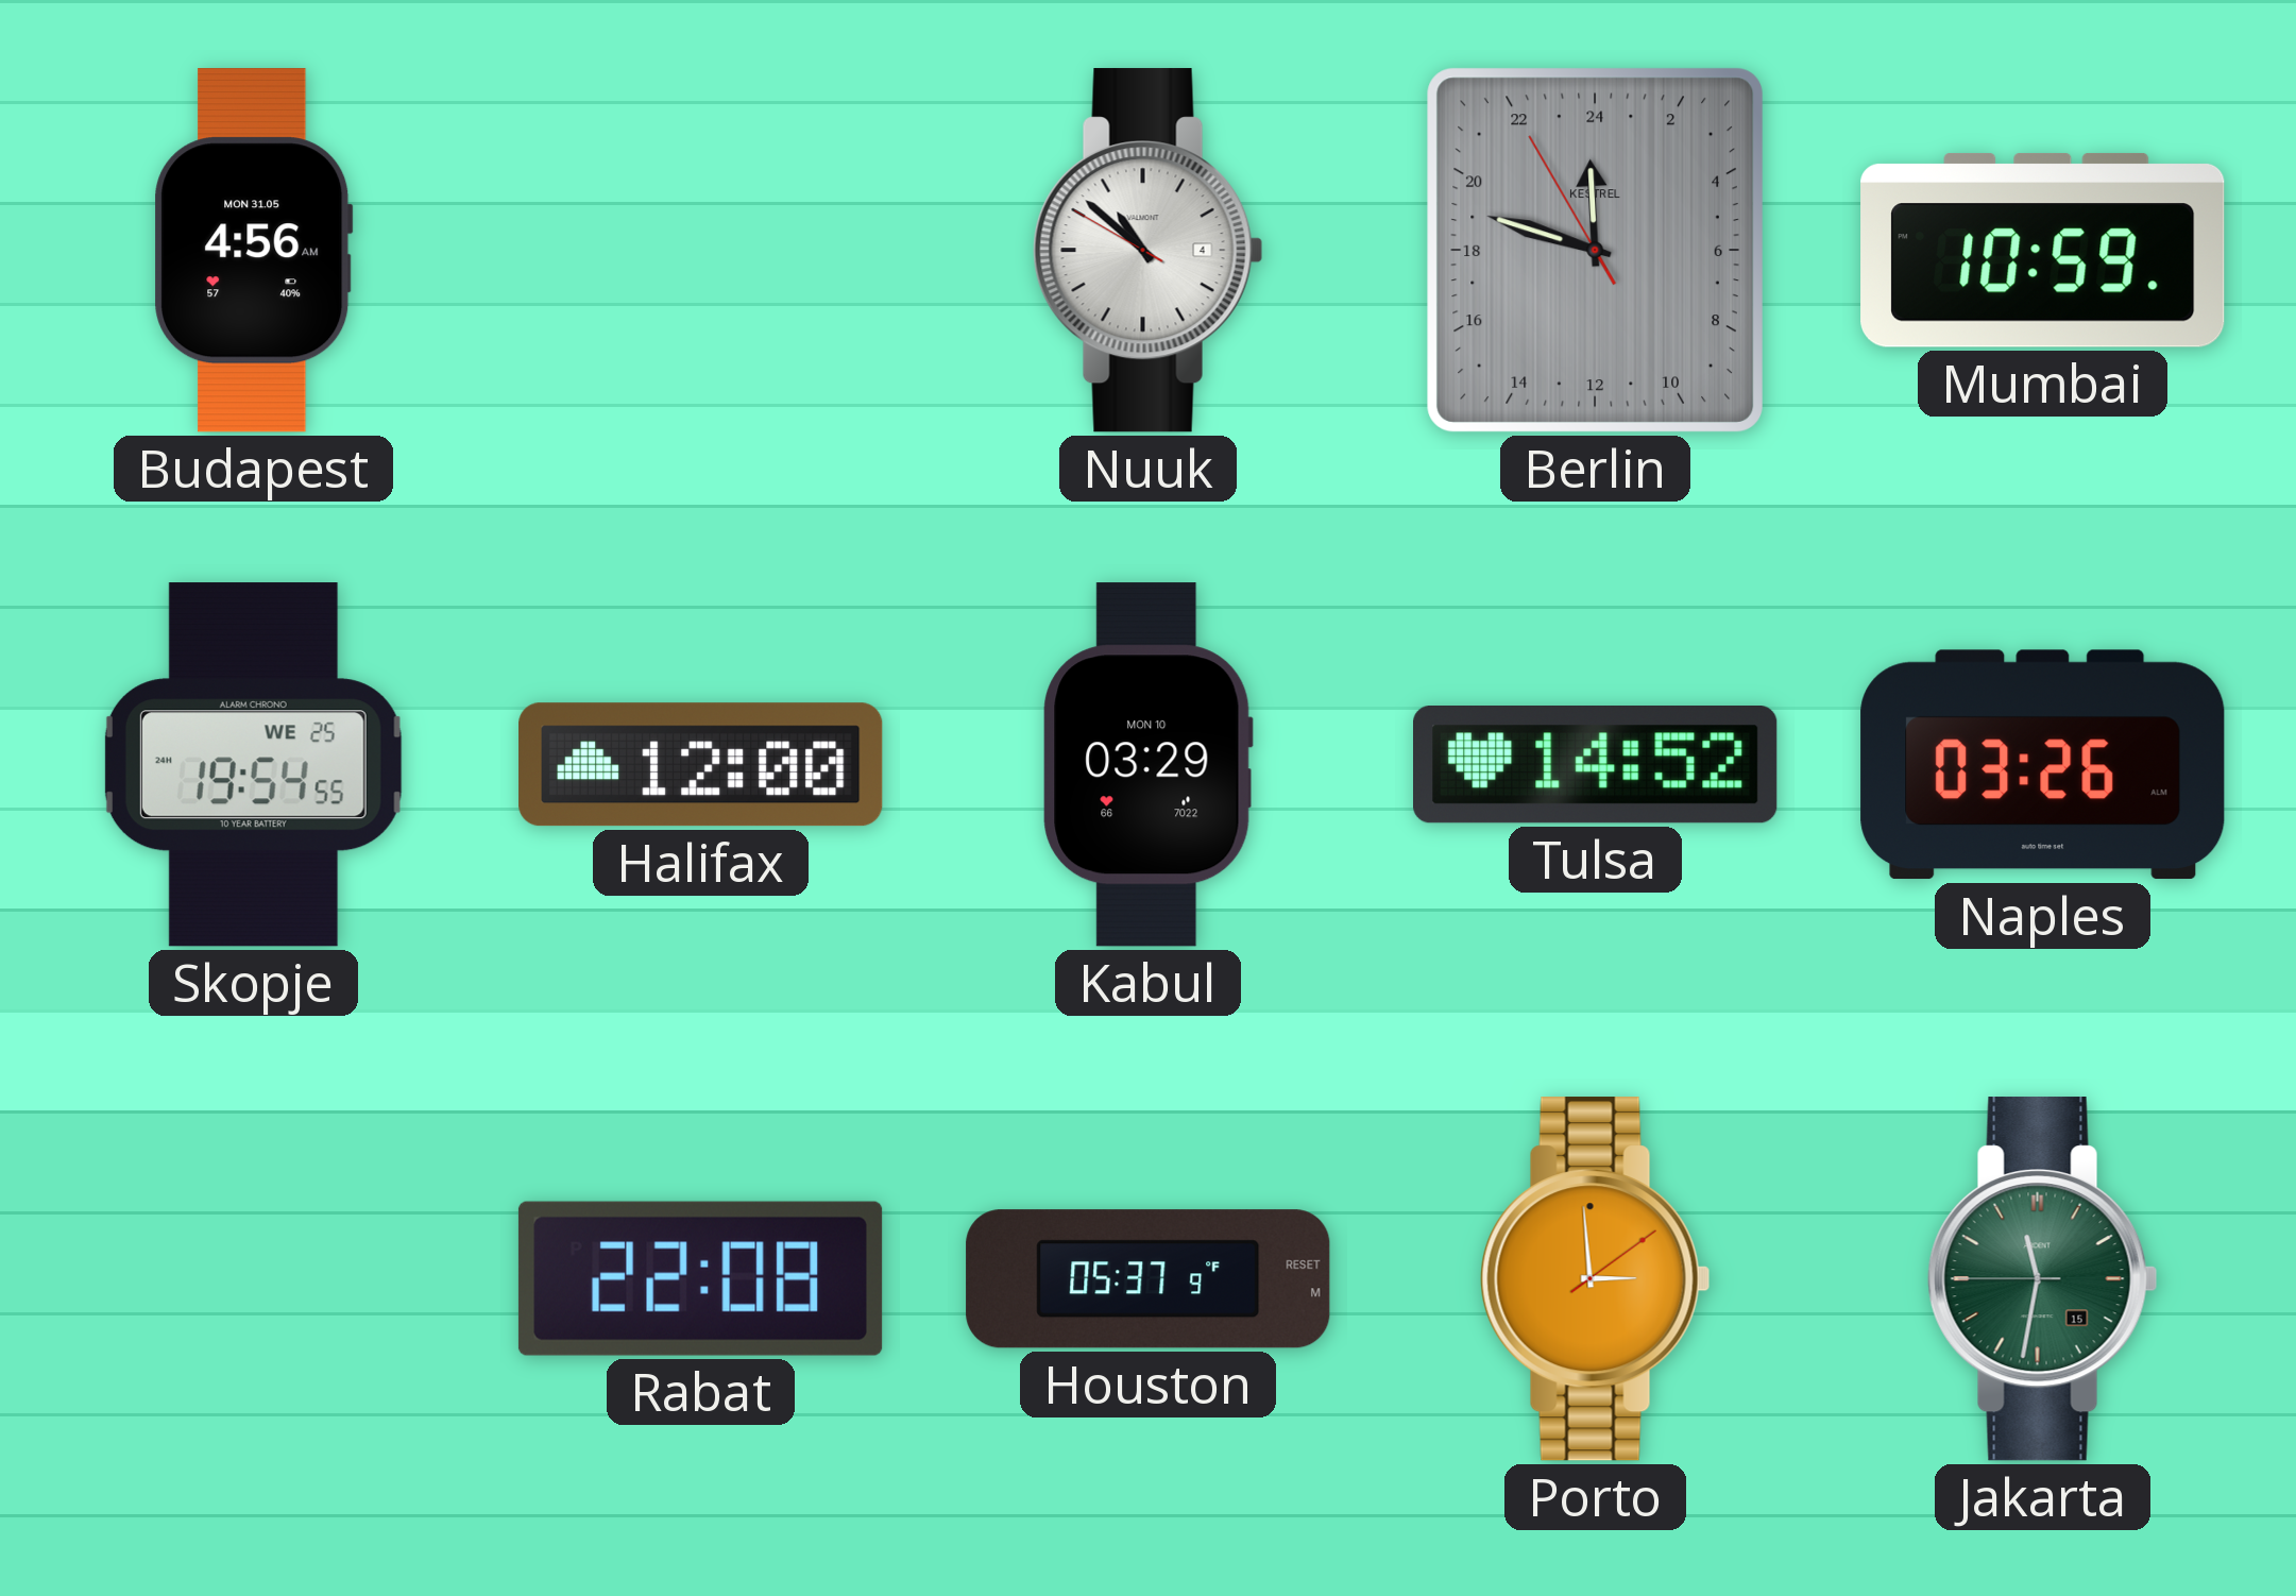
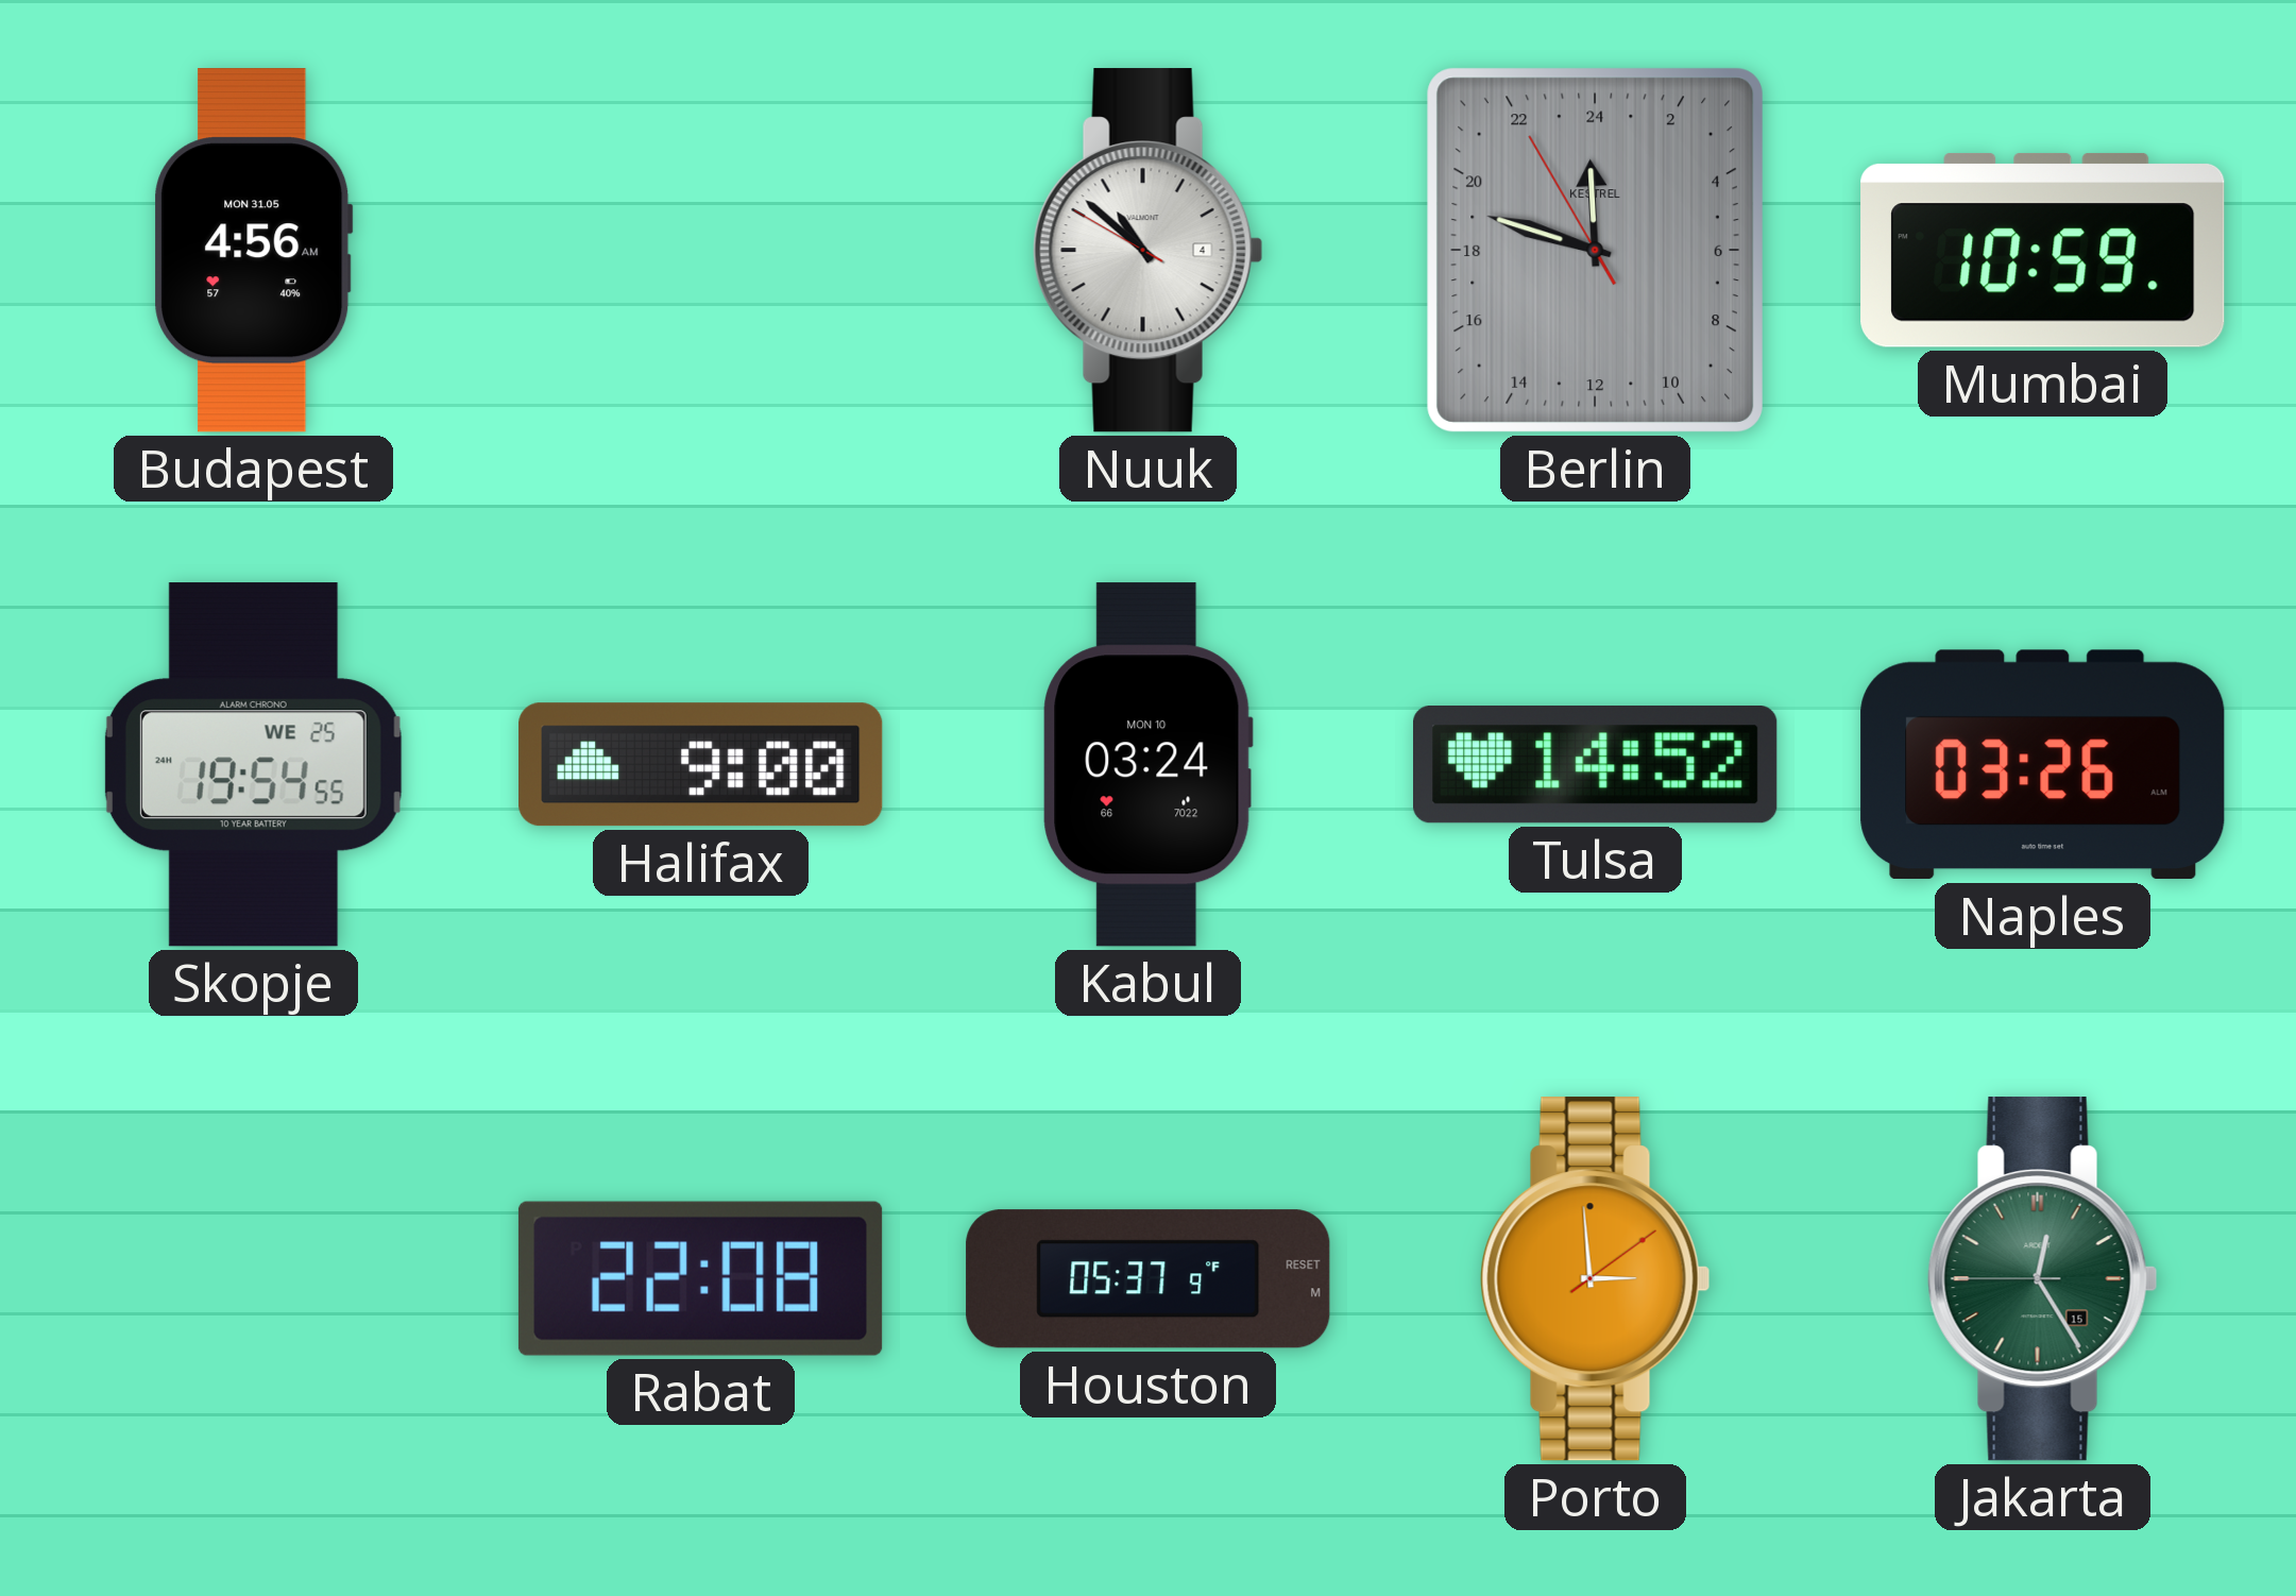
Halifax: 12:00 -> 9:00
Kabul: 03:29 -> 03:24
Jakarta: 11:31 -> 12:24
